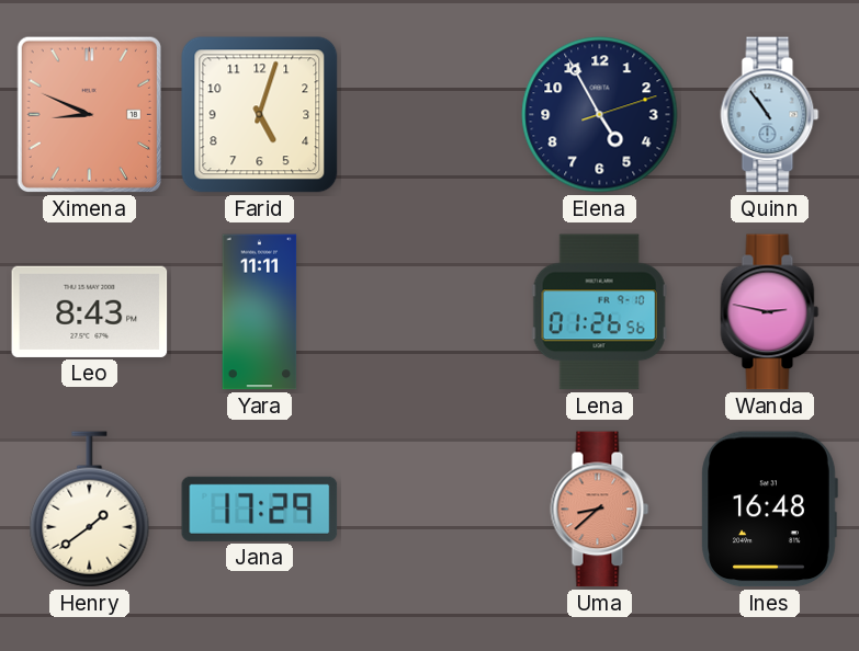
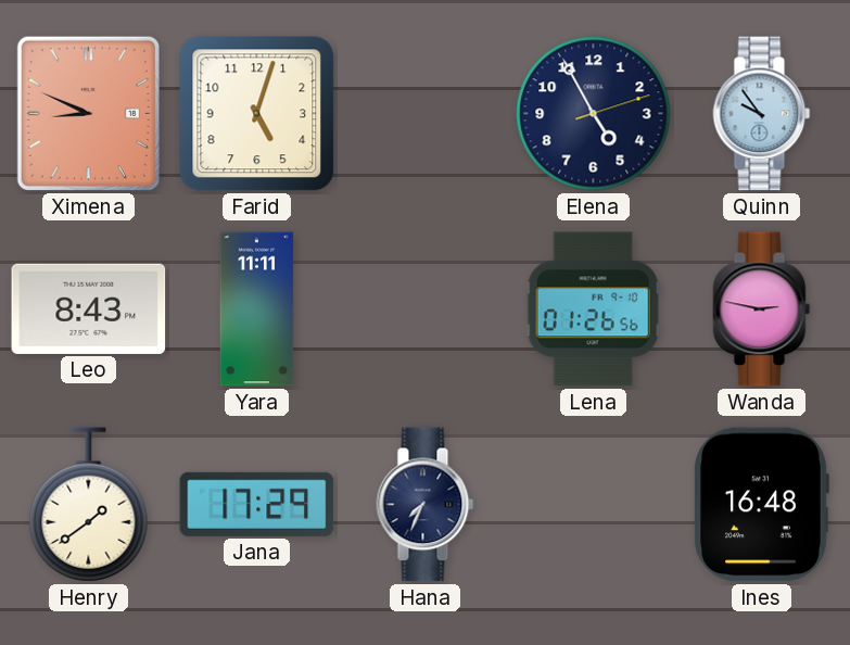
Quinn: 10:54 -> 9:54
Hana: none -> 7:34
Uma: 8:38 -> none
